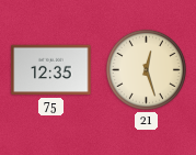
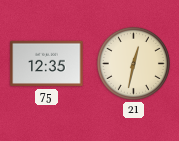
21: 12:27 -> 12:32
